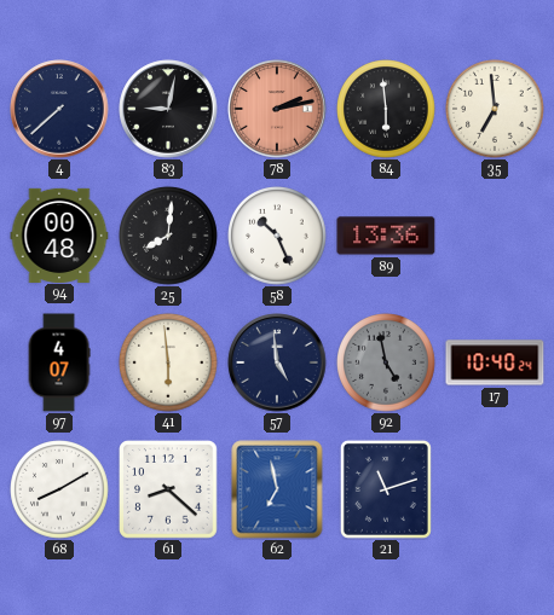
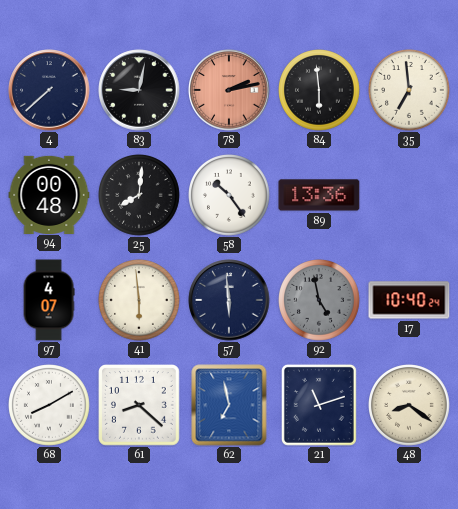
58: 10:26 -> 10:24
57: 4:59 -> 5:59
48: none -> 8:21
